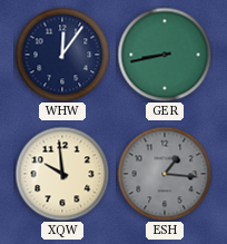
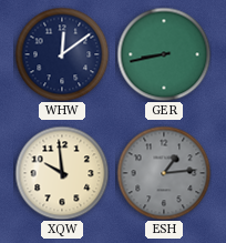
WHW: 12:06 -> 12:09
ESH: 1:16 -> 1:14
